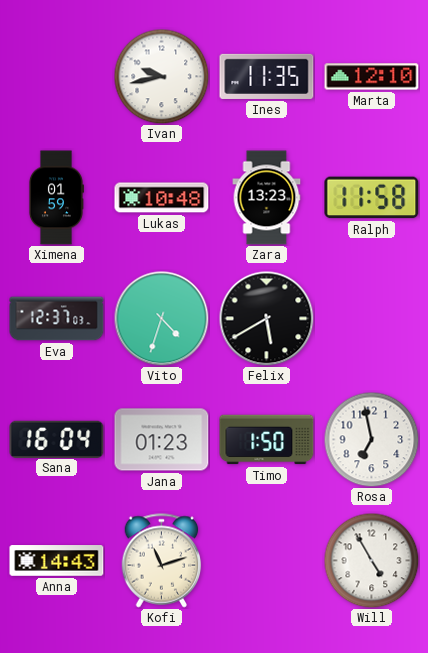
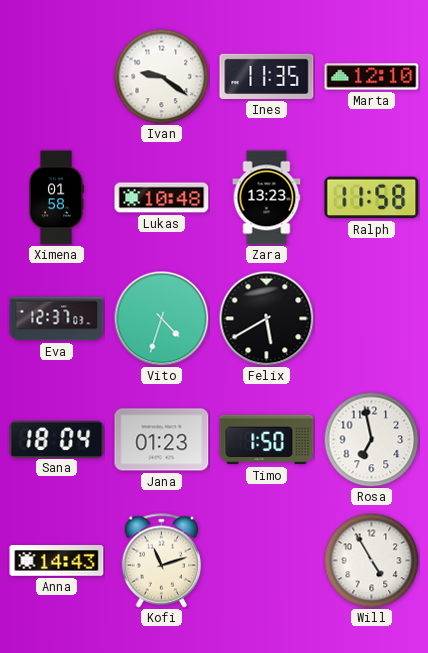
Ivan: 9:43 -> 9:21
Ximena: 01:59 -> 01:58
Sana: 16:04 -> 18:04
